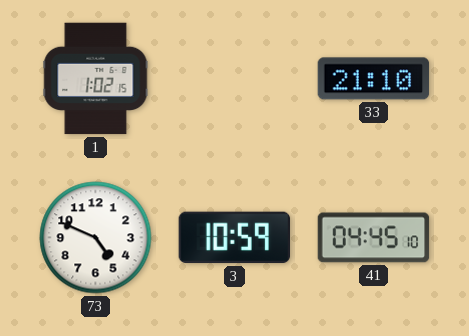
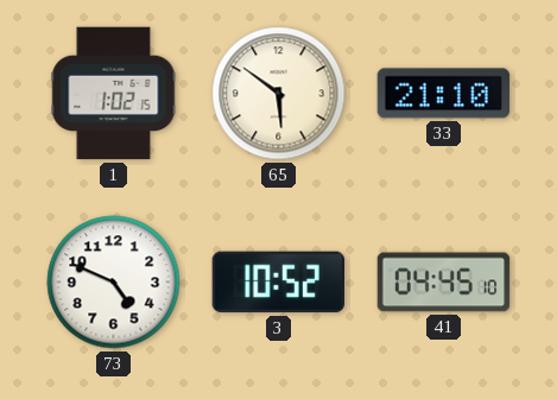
65: none -> 5:51
3: 10:59 -> 10:52
